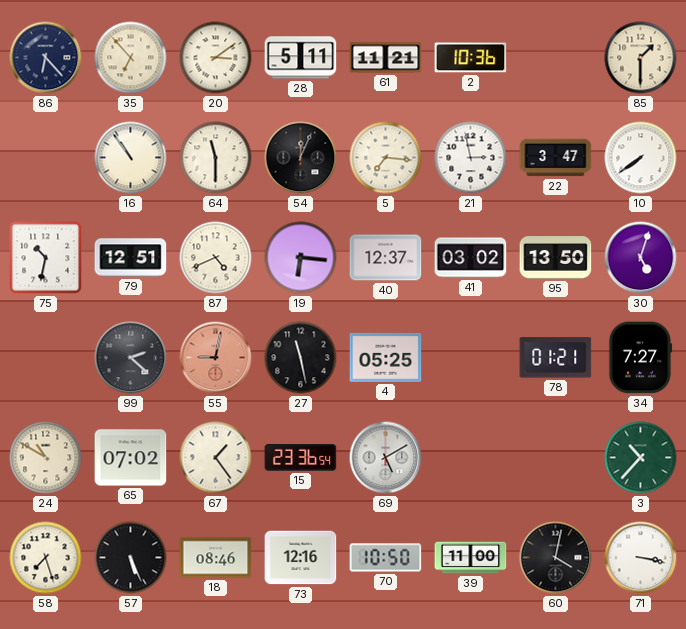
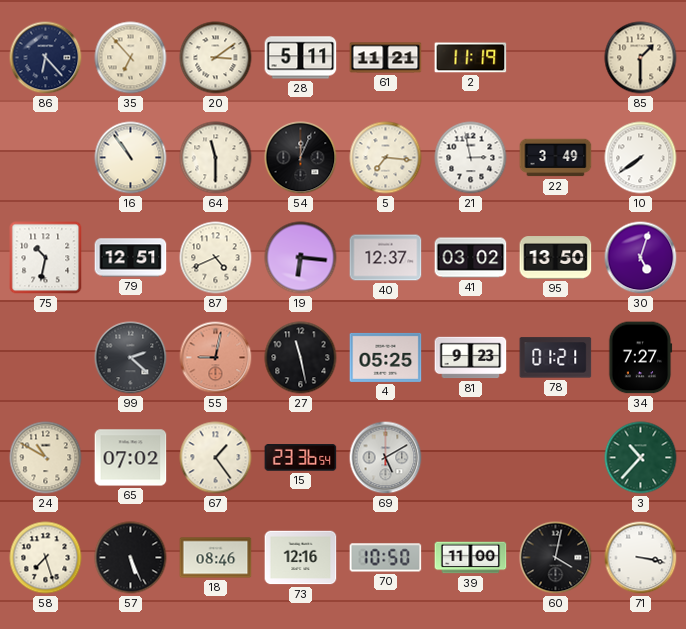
2: 10:36 -> 11:19
22: 3:47 -> 3:49
81: none -> 9:23
